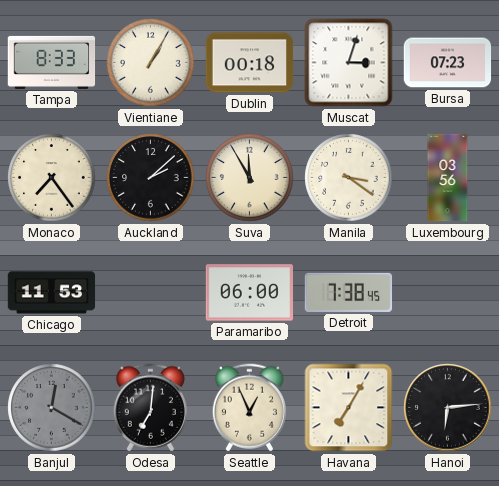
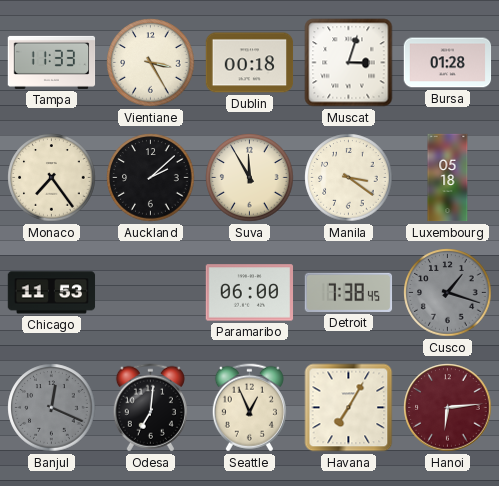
Tampa: 8:33 -> 11:33
Vientiane: 1:05 -> 3:25
Bursa: 07:23 -> 01:28
Luxembourg: 03:56 -> 05:18
Cusco: none -> 1:18
Banjul: 12:20 -> 12:19
Hanoi dial: black -> burgundy
